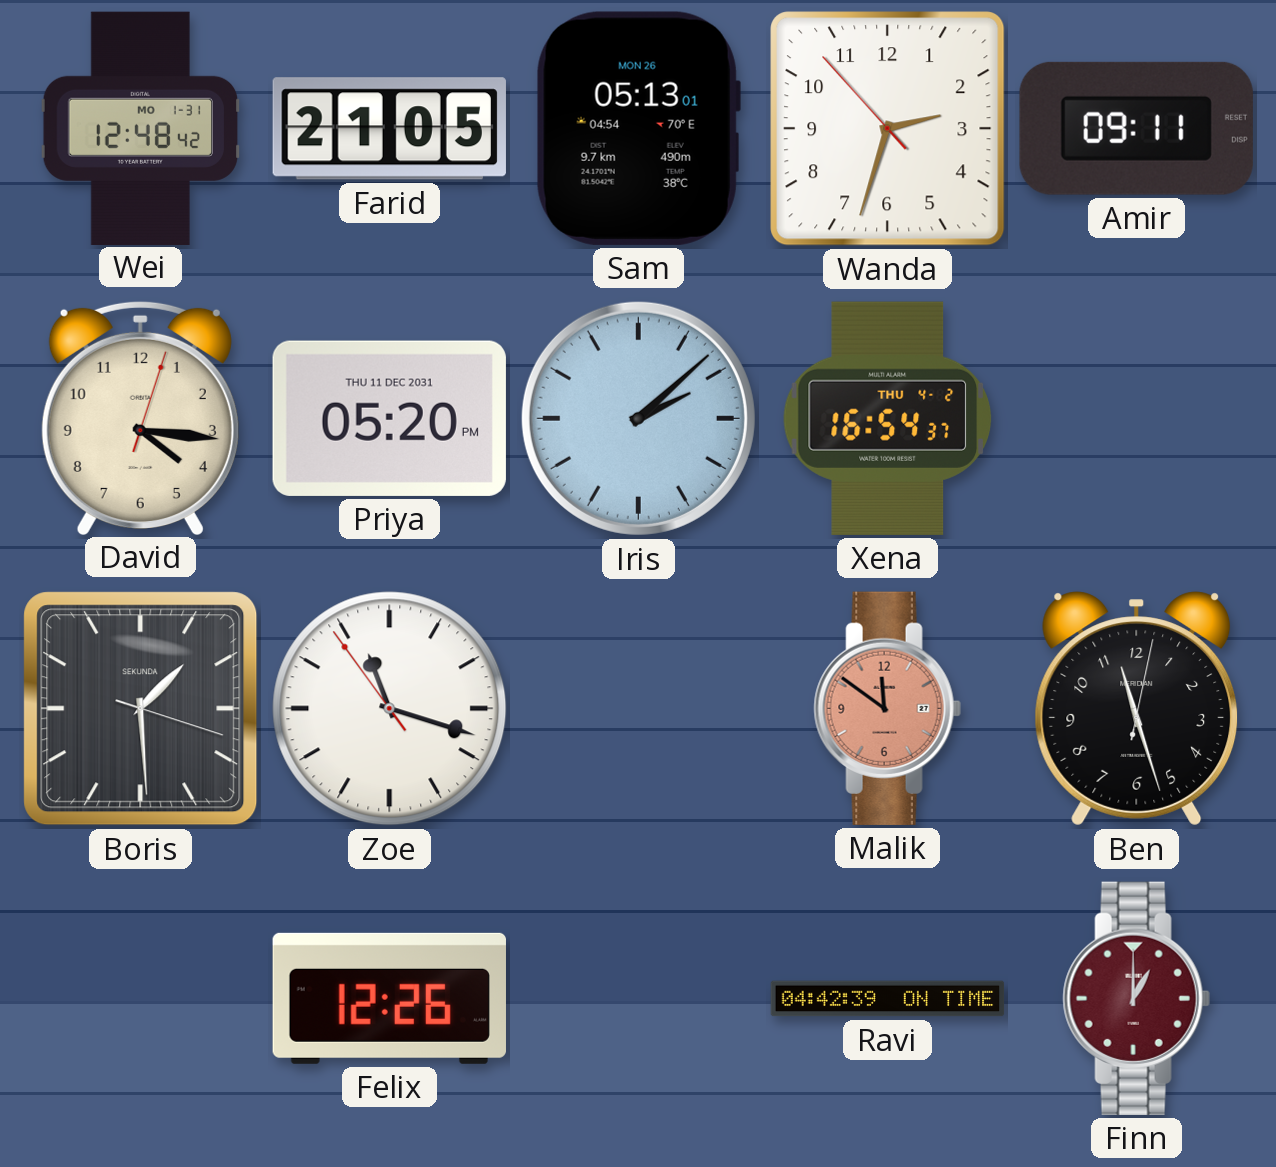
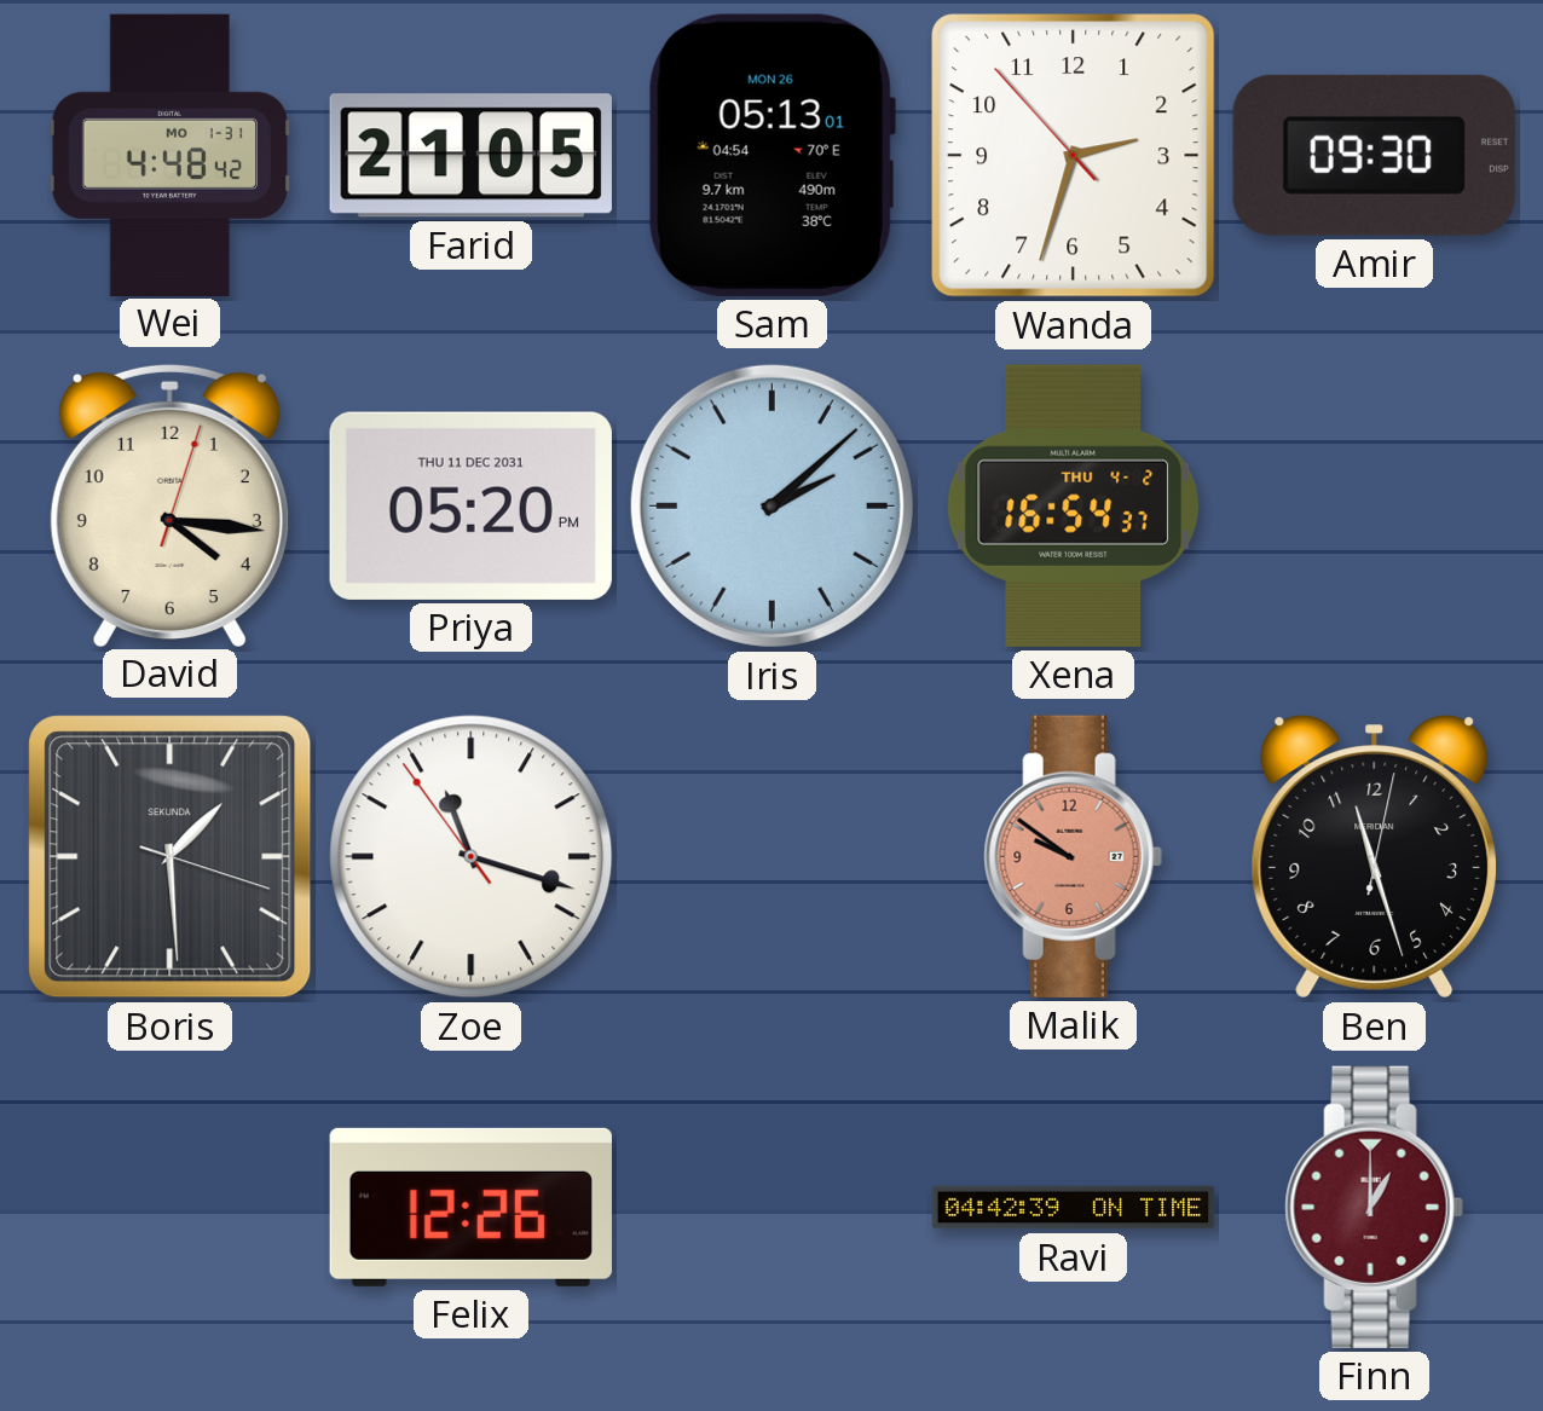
Wei: 12:48 -> 4:48
Amir: 09:11 -> 09:30
Malik: 11:51 -> 9:51
